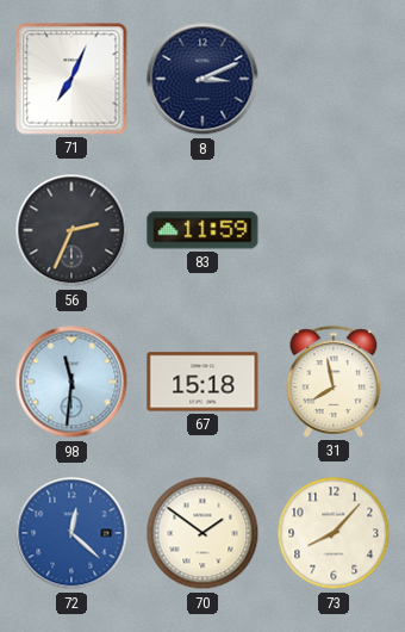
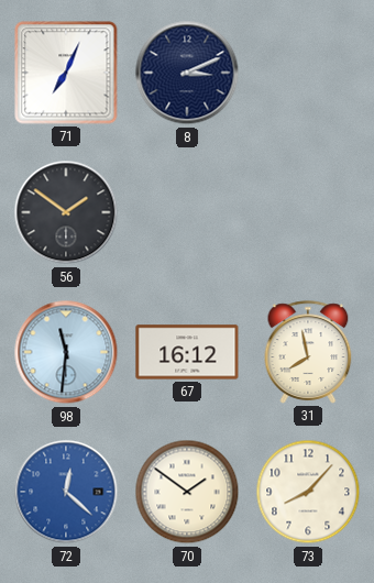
56: 2:34 -> 1:51
83: 11:59 -> none
67: 15:18 -> 16:12
